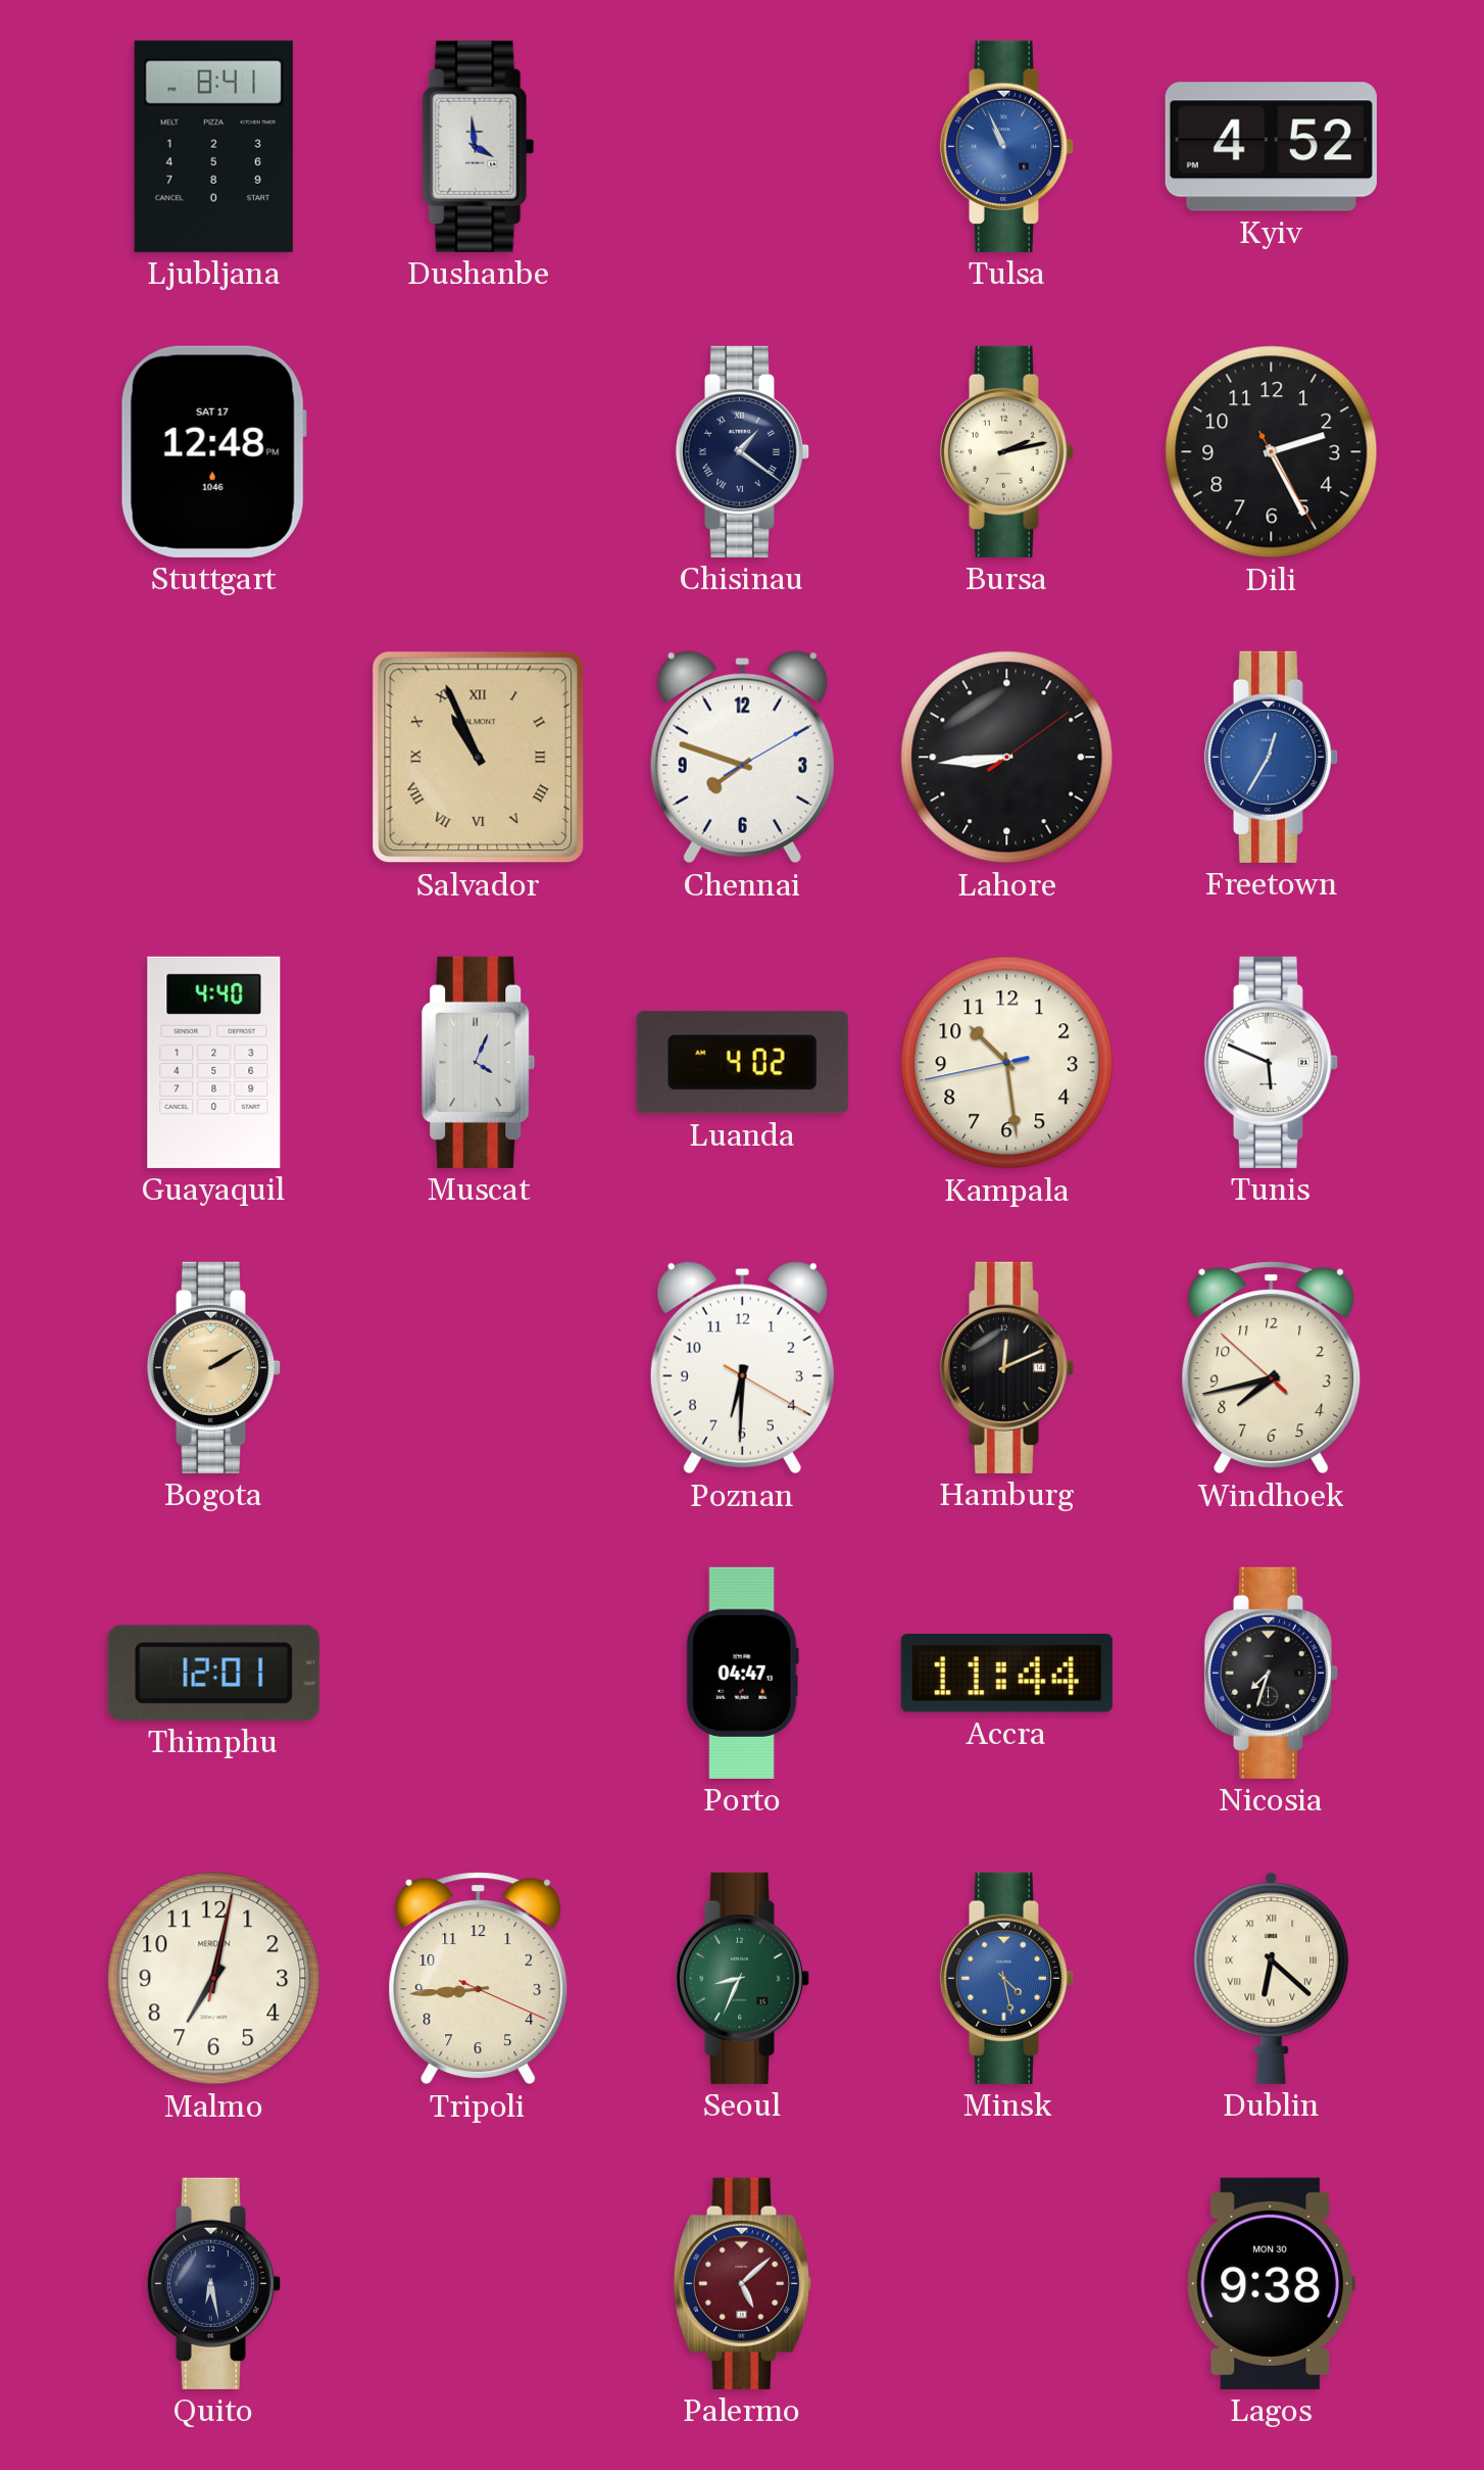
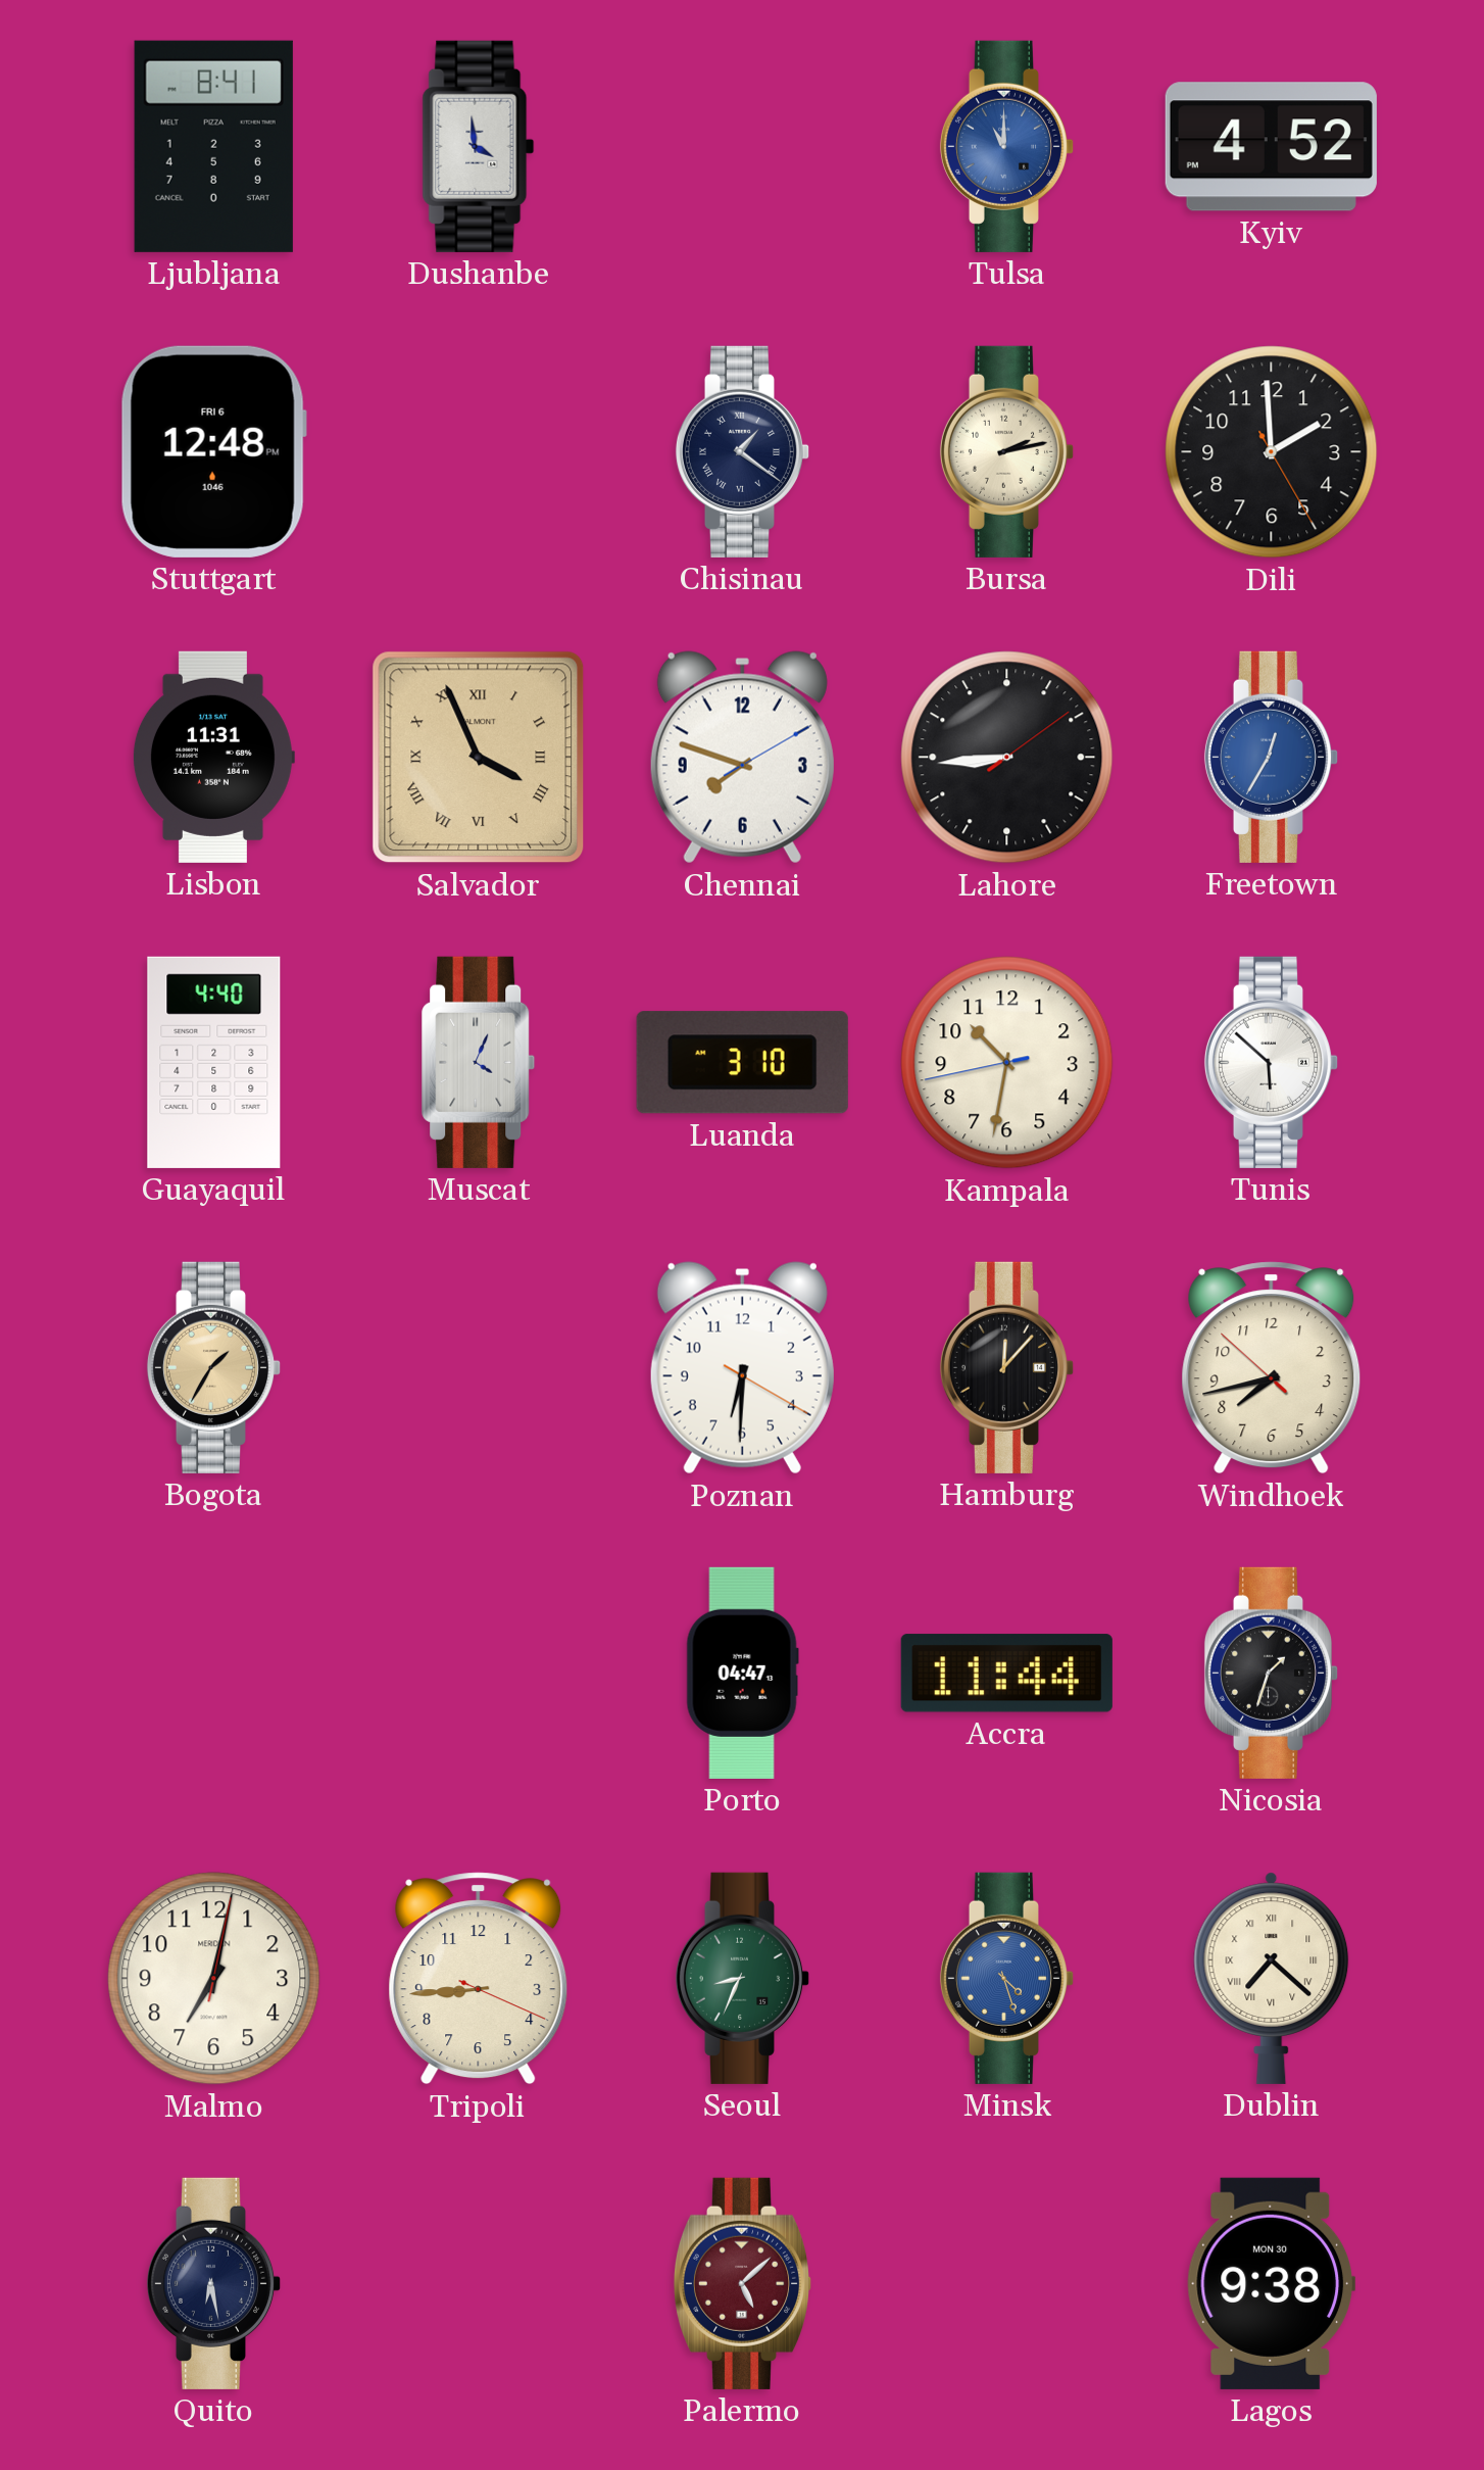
Tulsa: 10:56 -> 11:00
Stuttgart date: SAT 17 -> FRI 6
Dili: 2:25 -> 1:59
Lisbon: none -> 11:31
Salvador: 10:56 -> 3:56
Luanda: 4:02 -> 3:10
Kampala: 10:28 -> 10:31
Tunis: 5:49 -> 5:52
Bogota: 2:10 -> 1:35
Hamburg: 12:11 -> 12:07
Thimphu: 12:01 -> none
Nicosia: 7:33 -> 1:33
Minsk: 4:28 -> 4:27
Dublin: 6:22 -> 7:22
